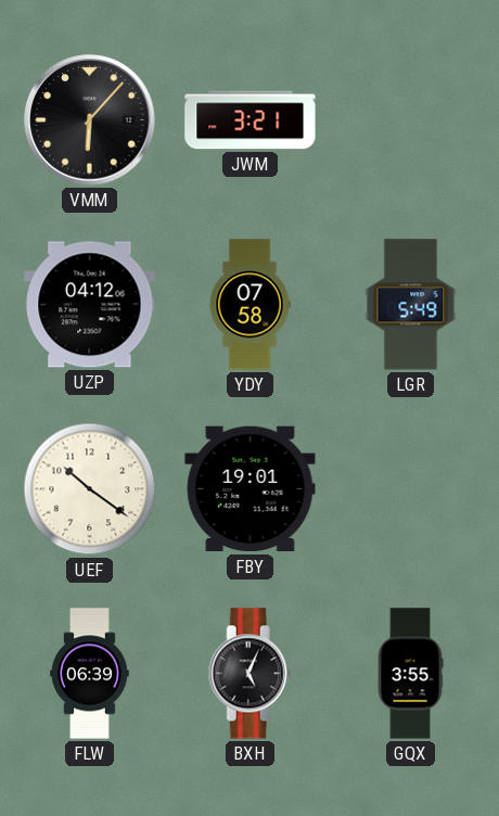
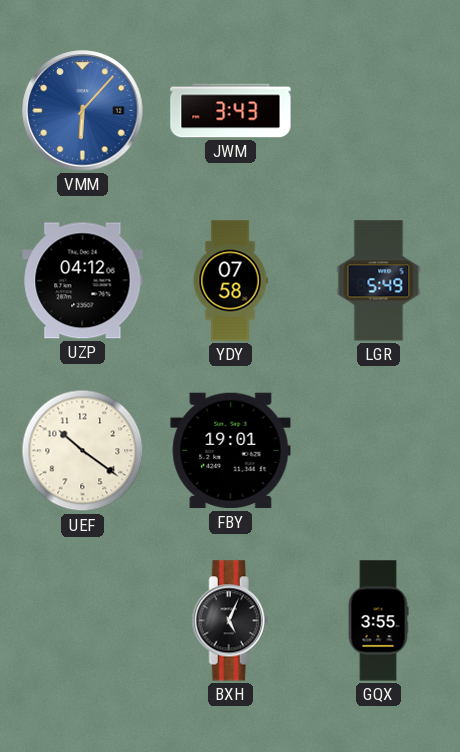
VMM dial: black -> blue
JWM: 3:21 -> 3:43
FLW: 06:39 -> none
